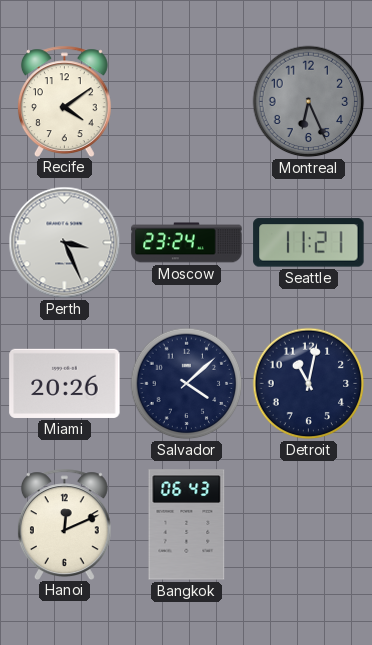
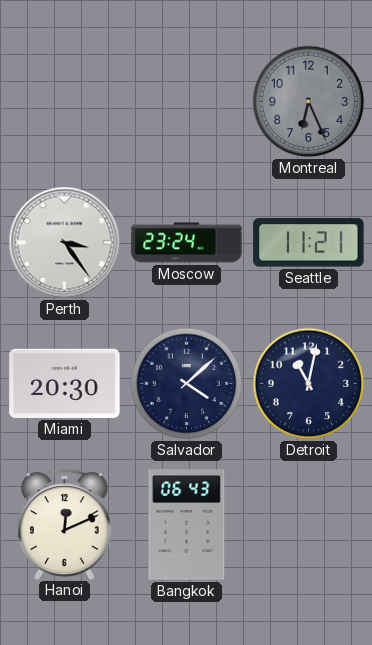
Recife: 4:09 -> none
Perth: 3:26 -> 3:24
Miami: 20:26 -> 20:30
